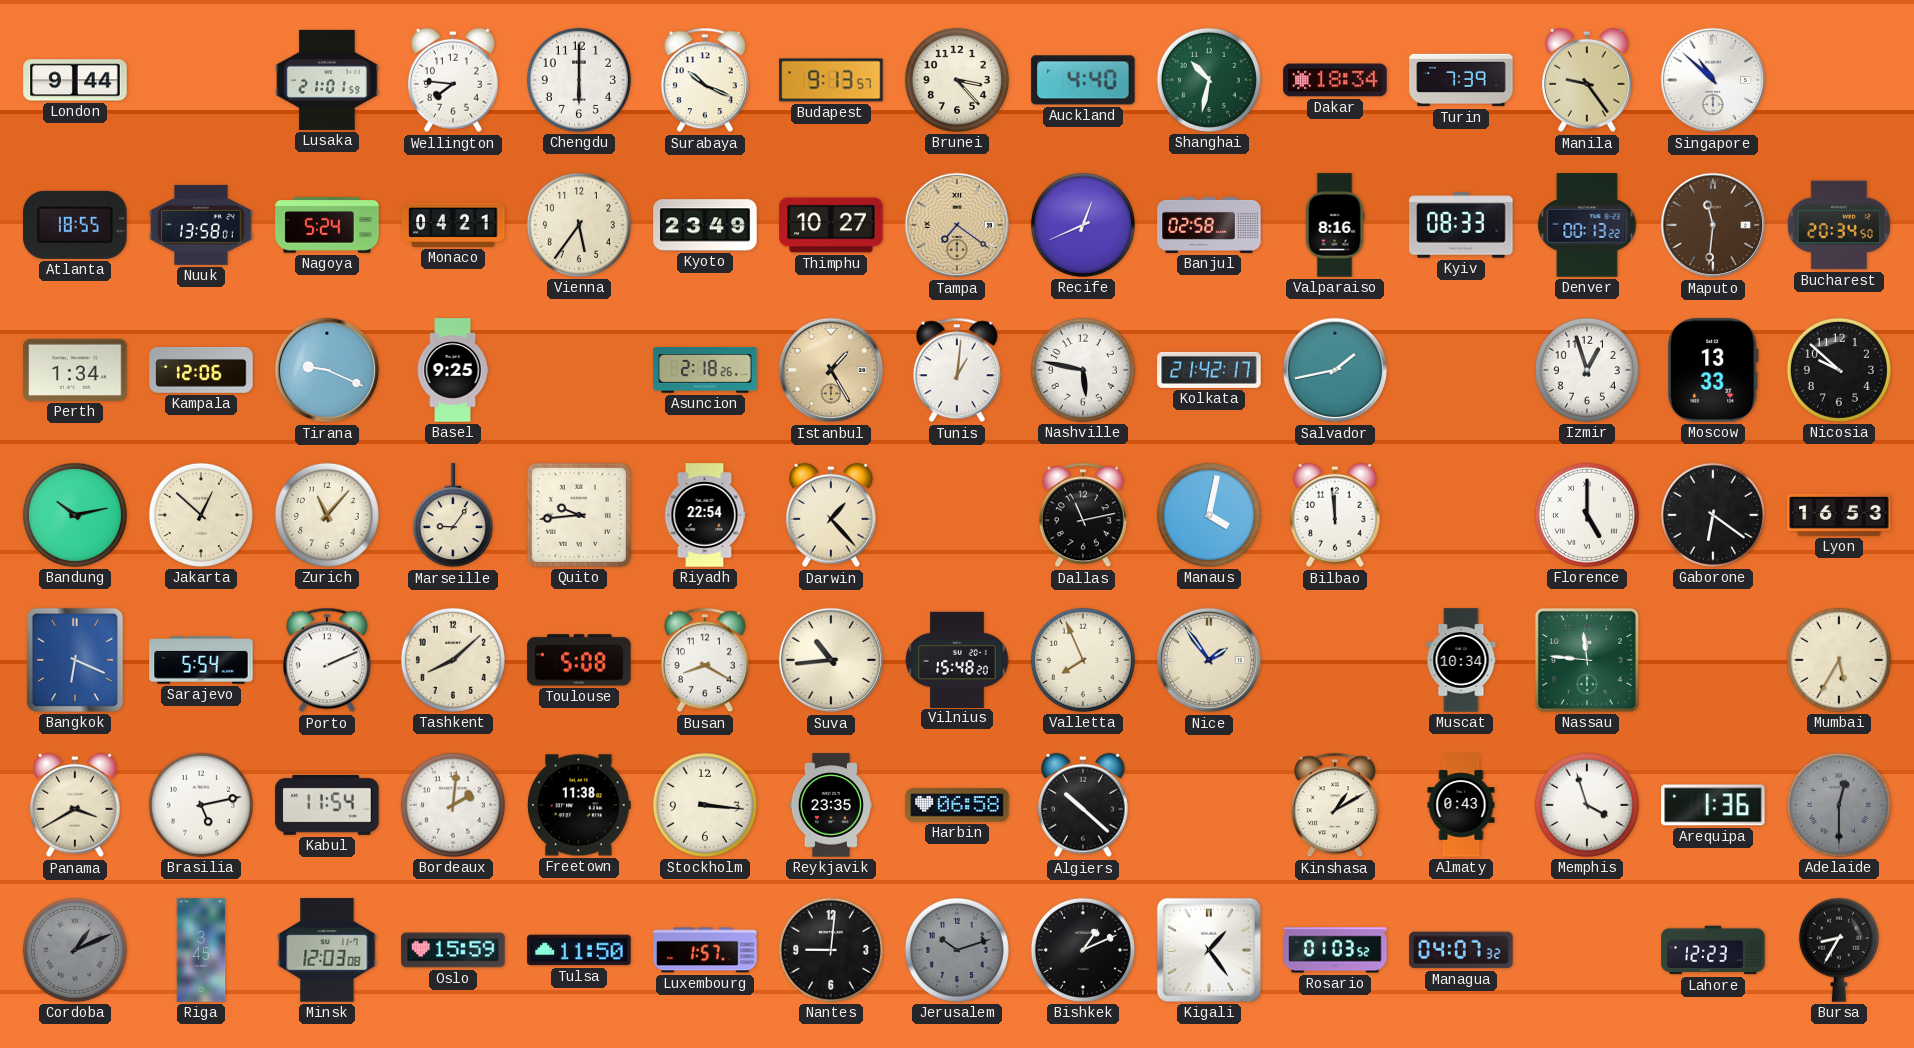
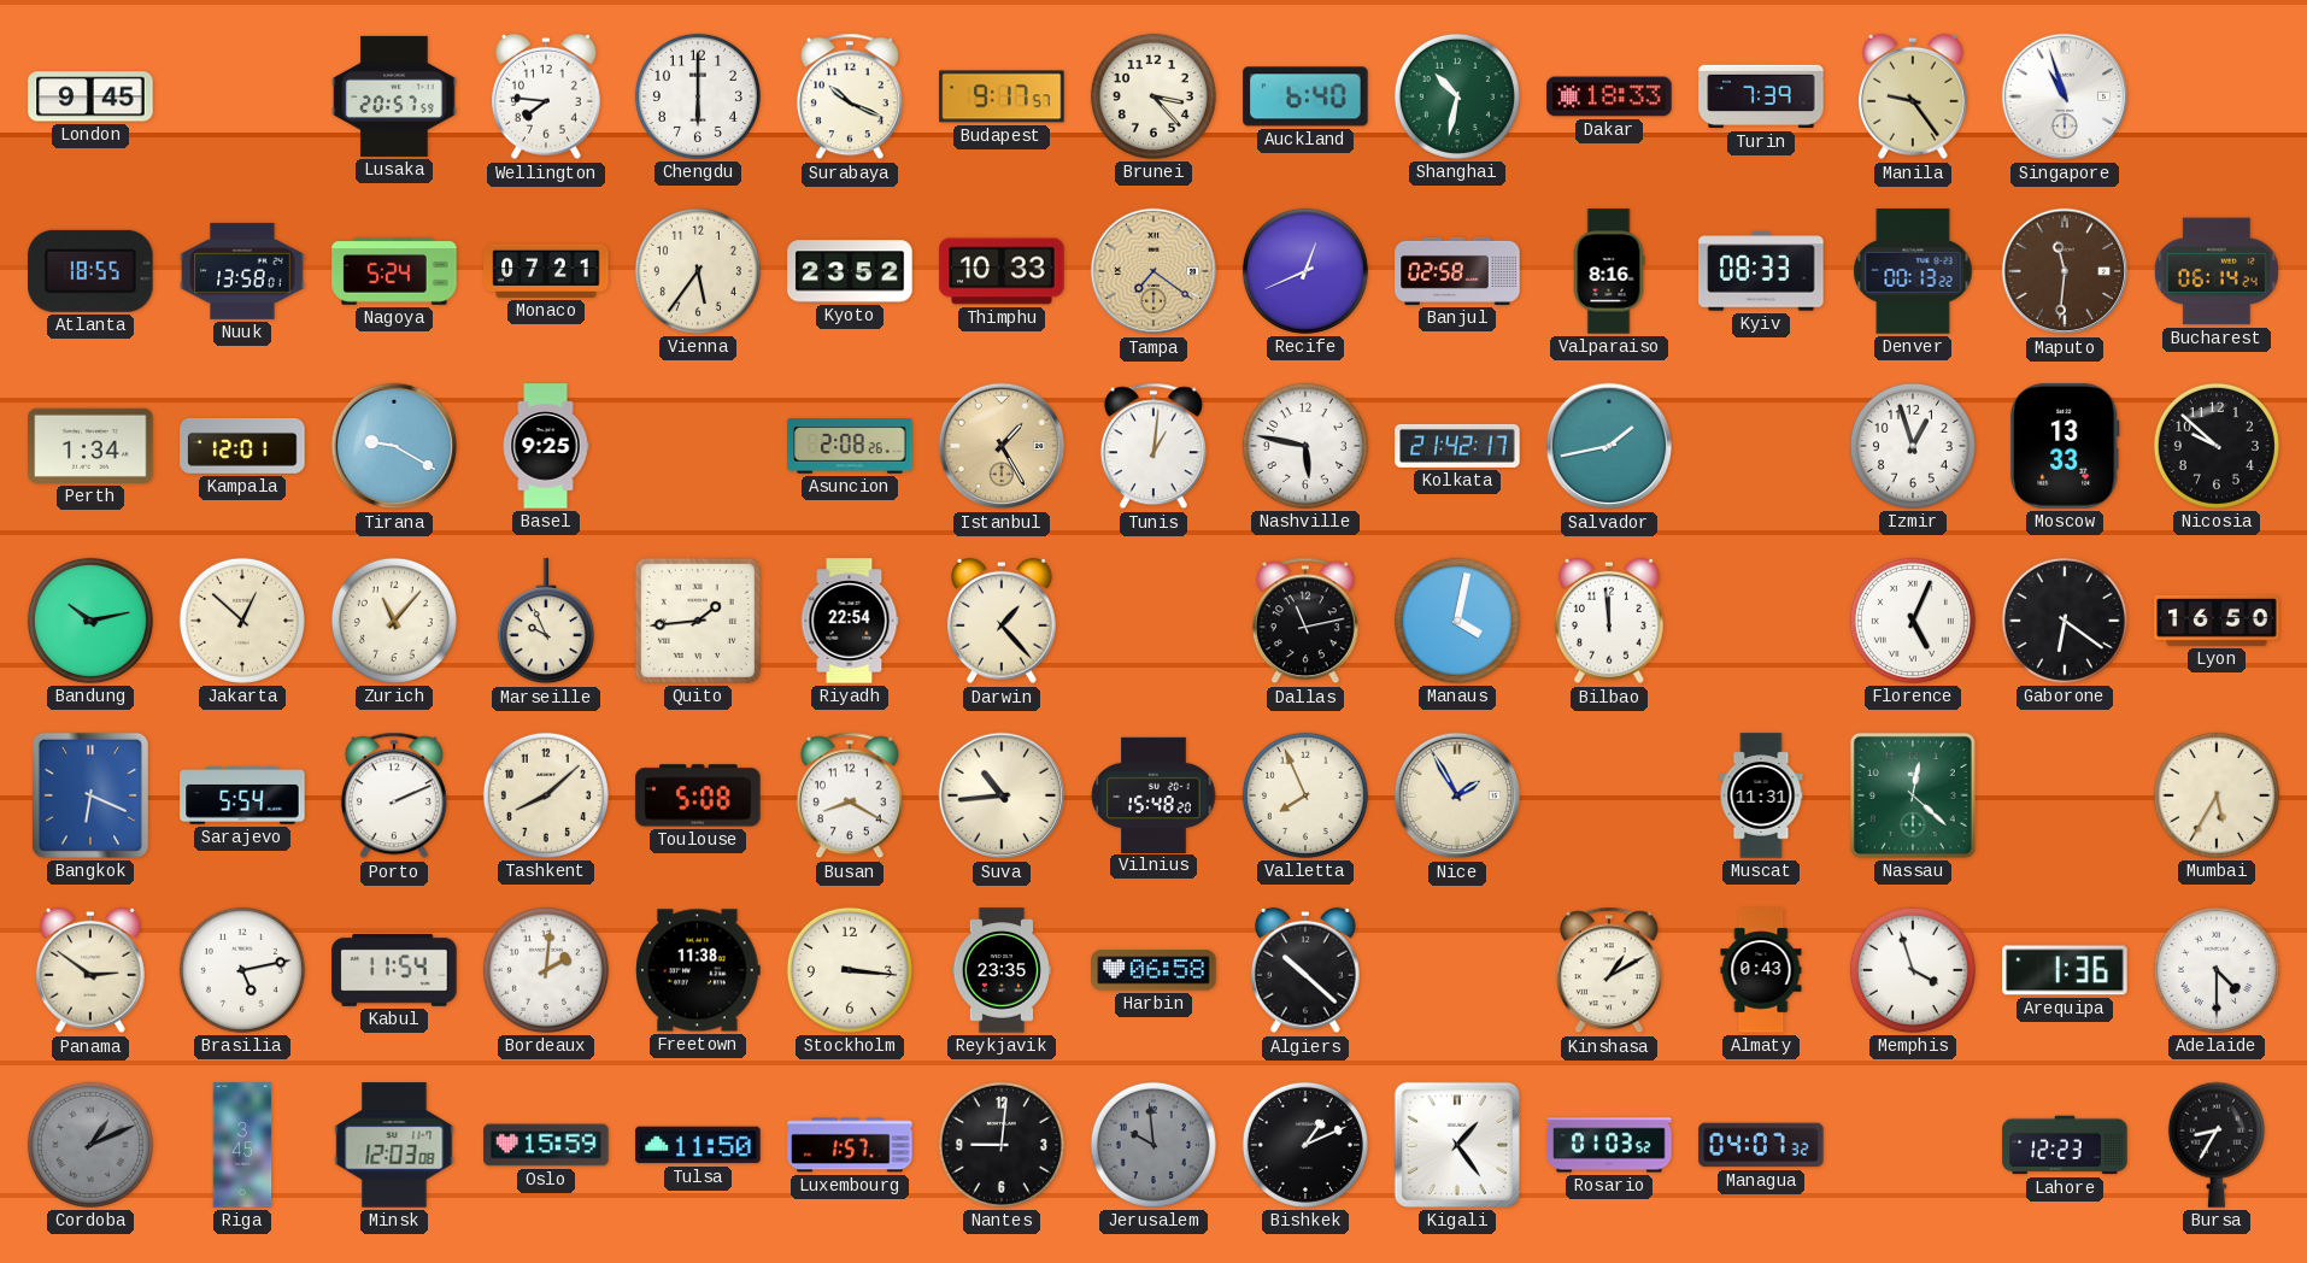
London: 9:44 -> 9:45
Lusaka: 21:01 -> 20:57
Budapest: 9:13 -> 9:17
Auckland: 4:40 -> 6:40
Dakar: 18:34 -> 18:33
Singapore: 10:52 -> 10:57
Monaco: 04:21 -> 07:21
Kyoto: 23:49 -> 23:52
Thimphu: 10:27 -> 10:33
Bucharest: 20:34 -> 06:14
Kampala: 12:06 -> 12:01
Tirana: 9:19 -> 9:20
Asuncion: 2:18 -> 2:08
Marseille: 9:06 -> 9:56
Quito: 9:44 -> 1:44
Florence: 5:00 -> 5:04
Lyon: 16:53 -> 16:50
Nice: 1:54 -> 1:55
Muscat: 10:34 -> 11:31
Nassau: 11:46 -> 12:22
Panama: 3:40 -> 2:51
Adelaide: 12:30 -> 4:30
Adelaide dial: grey -> white
Jerusalem: 10:12 -> 9:59
